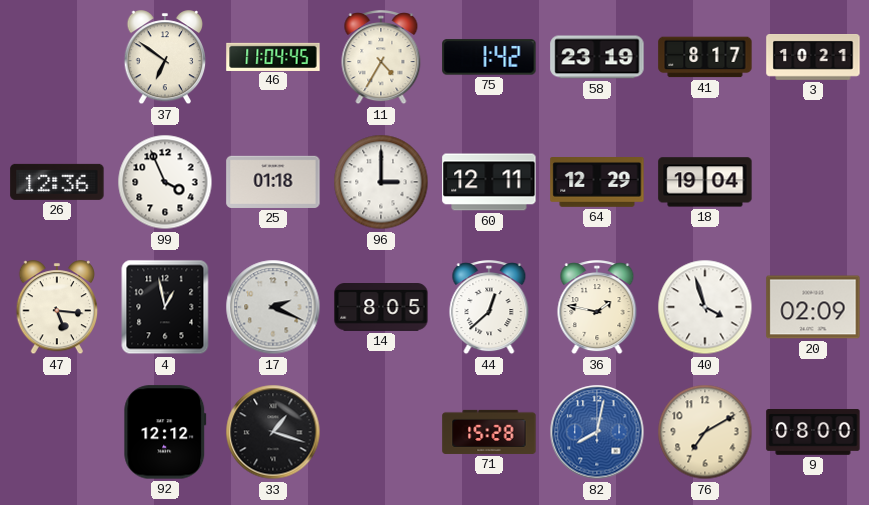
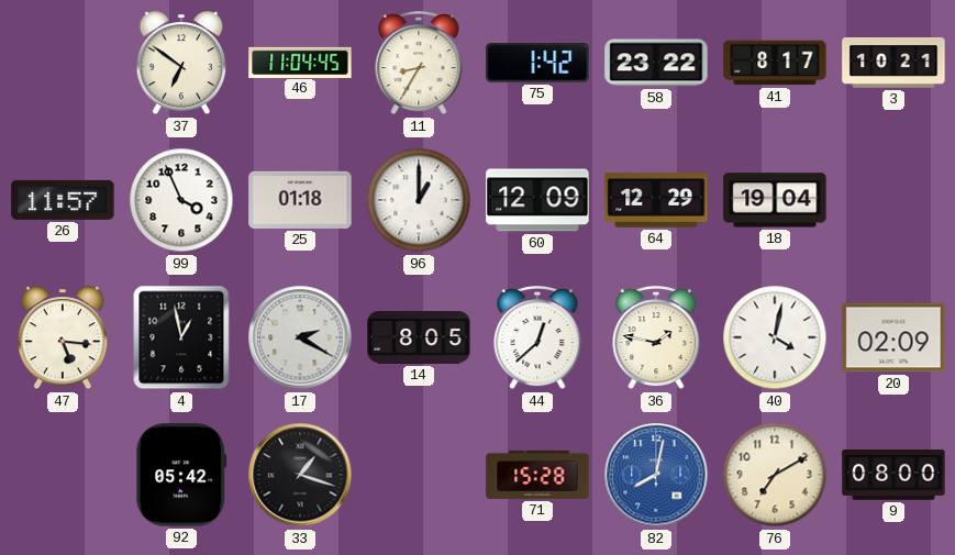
11: 4:35 -> 8:35
58: 23:19 -> 23:22
26: 12:36 -> 11:57
96: 3:00 -> 1:00
60: 12:11 -> 12:09
17: 2:19 -> 2:20
40: 3:57 -> 4:02
92: 12:12 -> 05:42
